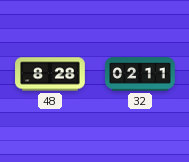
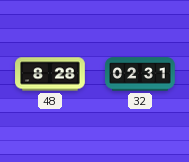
32: 02:11 -> 02:31
